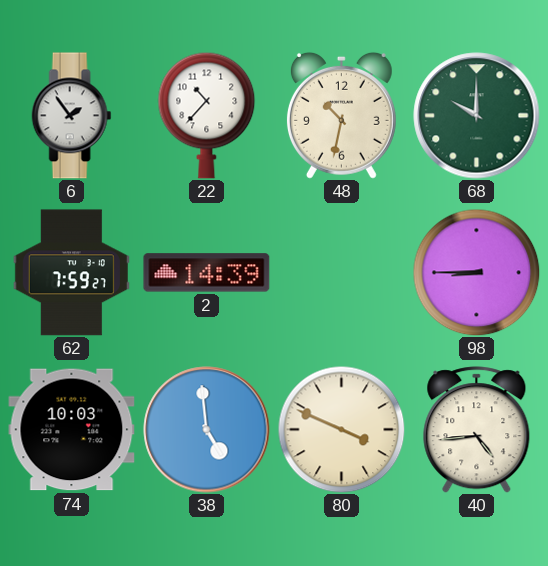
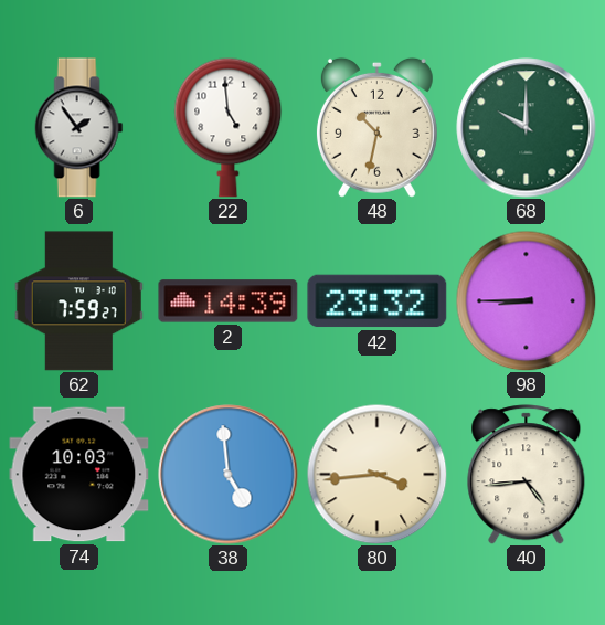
22: 10:37 -> 4:59
42: none -> 23:32
80: 3:49 -> 3:44
